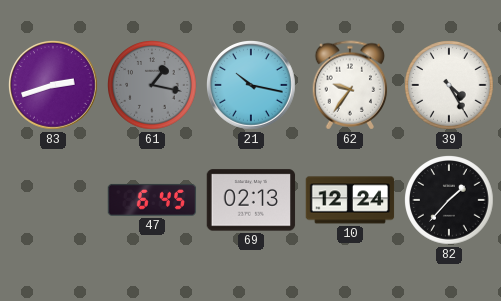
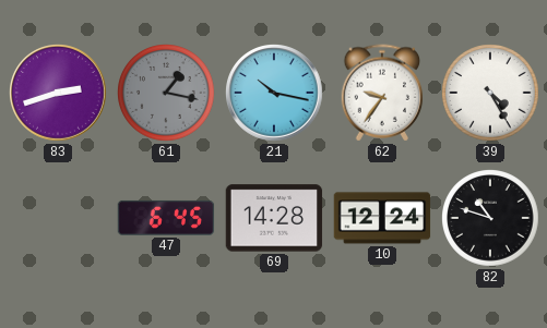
69: 02:13 -> 14:28
82: 1:37 -> 10:48
